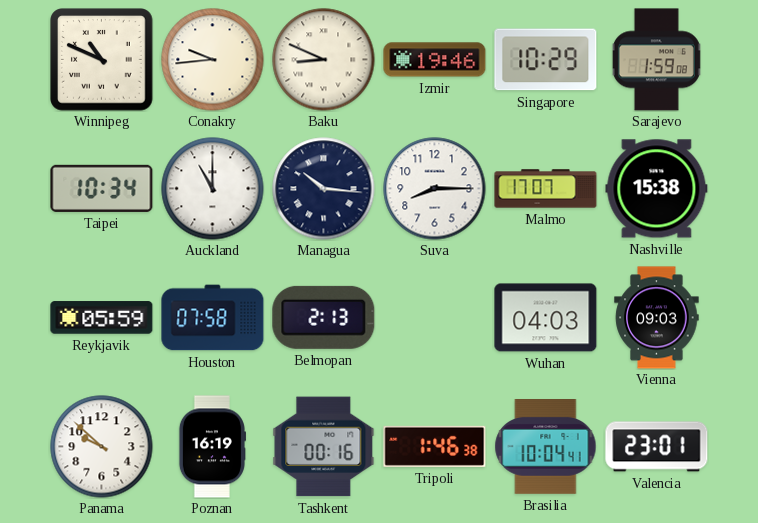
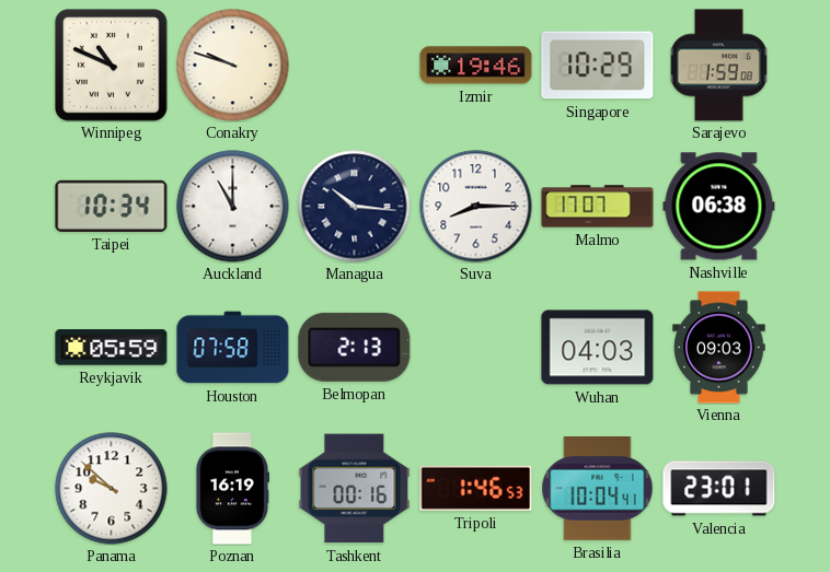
Conakry: 9:44 -> 9:48
Baku: 8:49 -> none
Nashville: 15:38 -> 06:38
Tripoli: 1:46:38 -> 1:46:53
